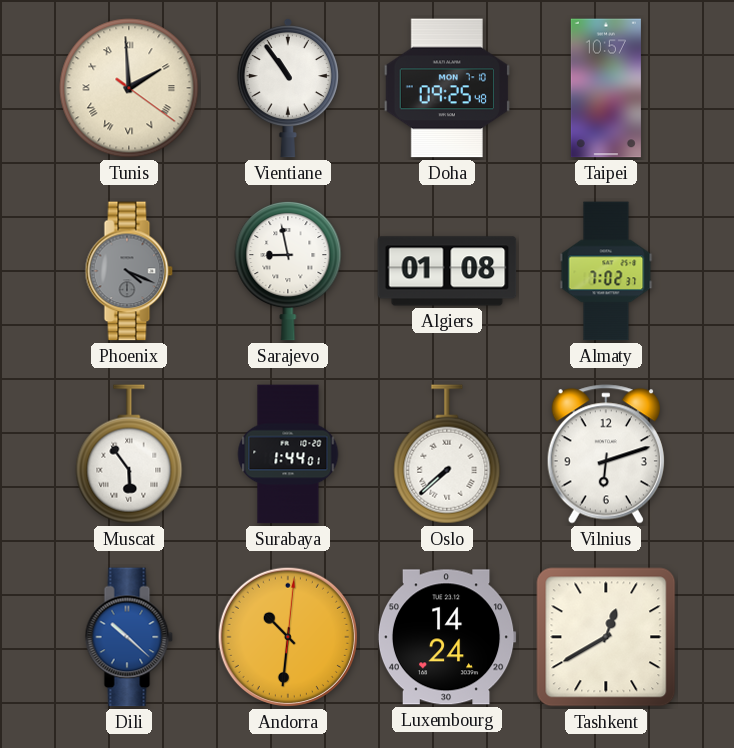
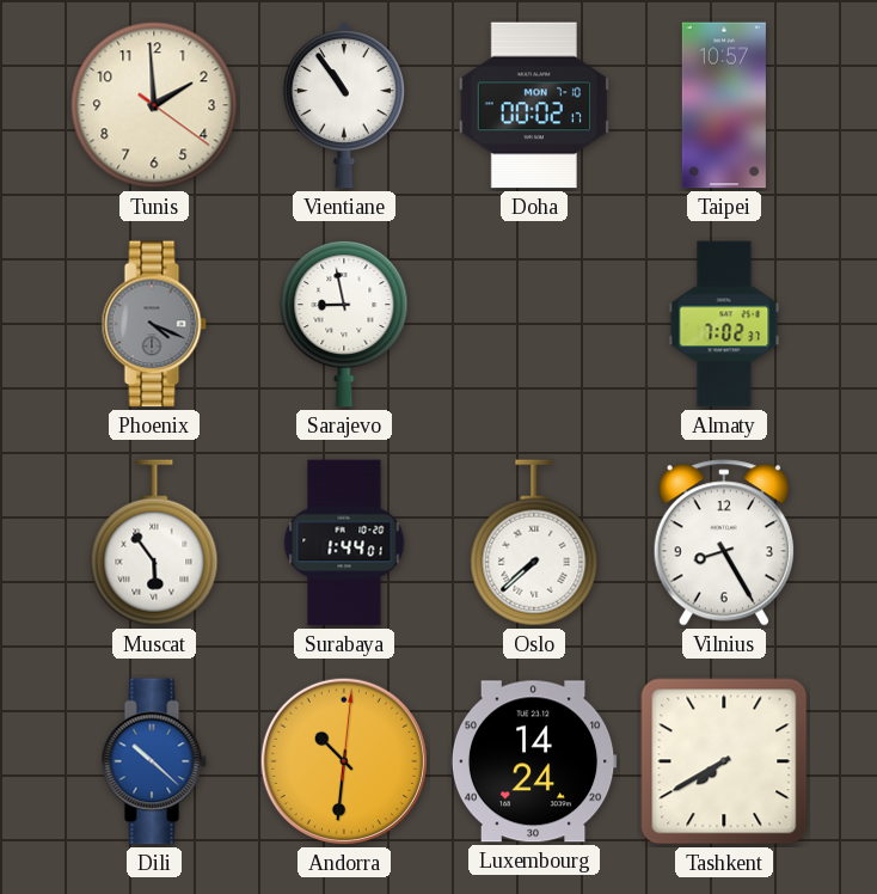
Tunis numerals: Roman -> Arabic
Doha: 09:25 -> 00:02
Algiers: 01:08 -> none
Vilnius: 6:12 -> 8:25
Tashkent: 12:40 -> 7:40
